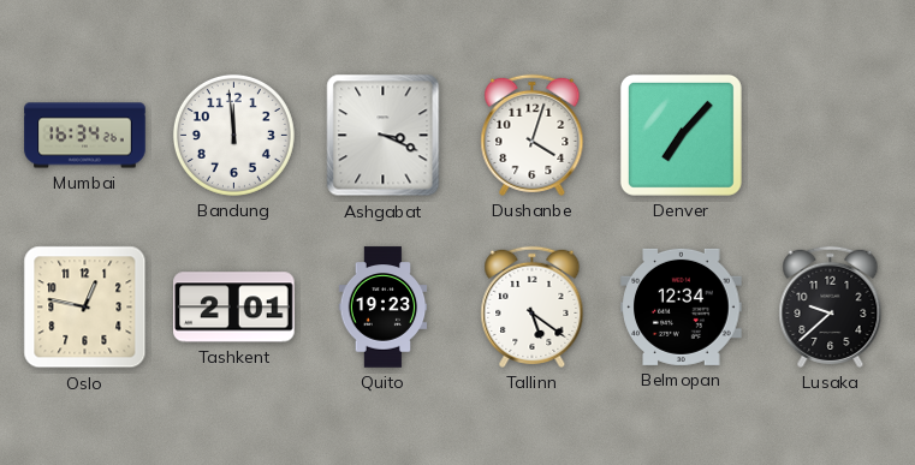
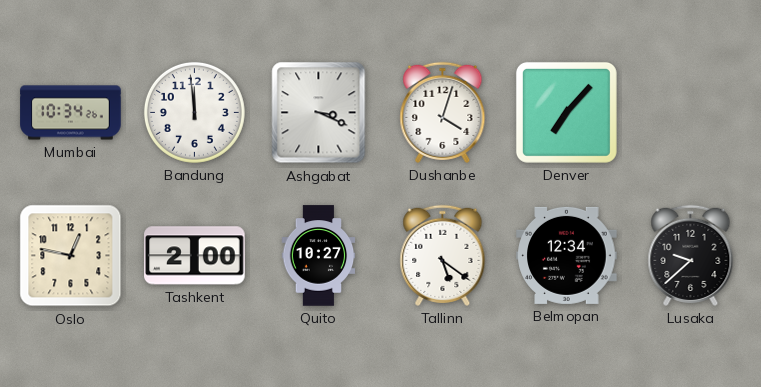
Mumbai: 16:34 -> 10:34
Tashkent: 2:01 -> 2:00
Quito: 19:23 -> 10:27
